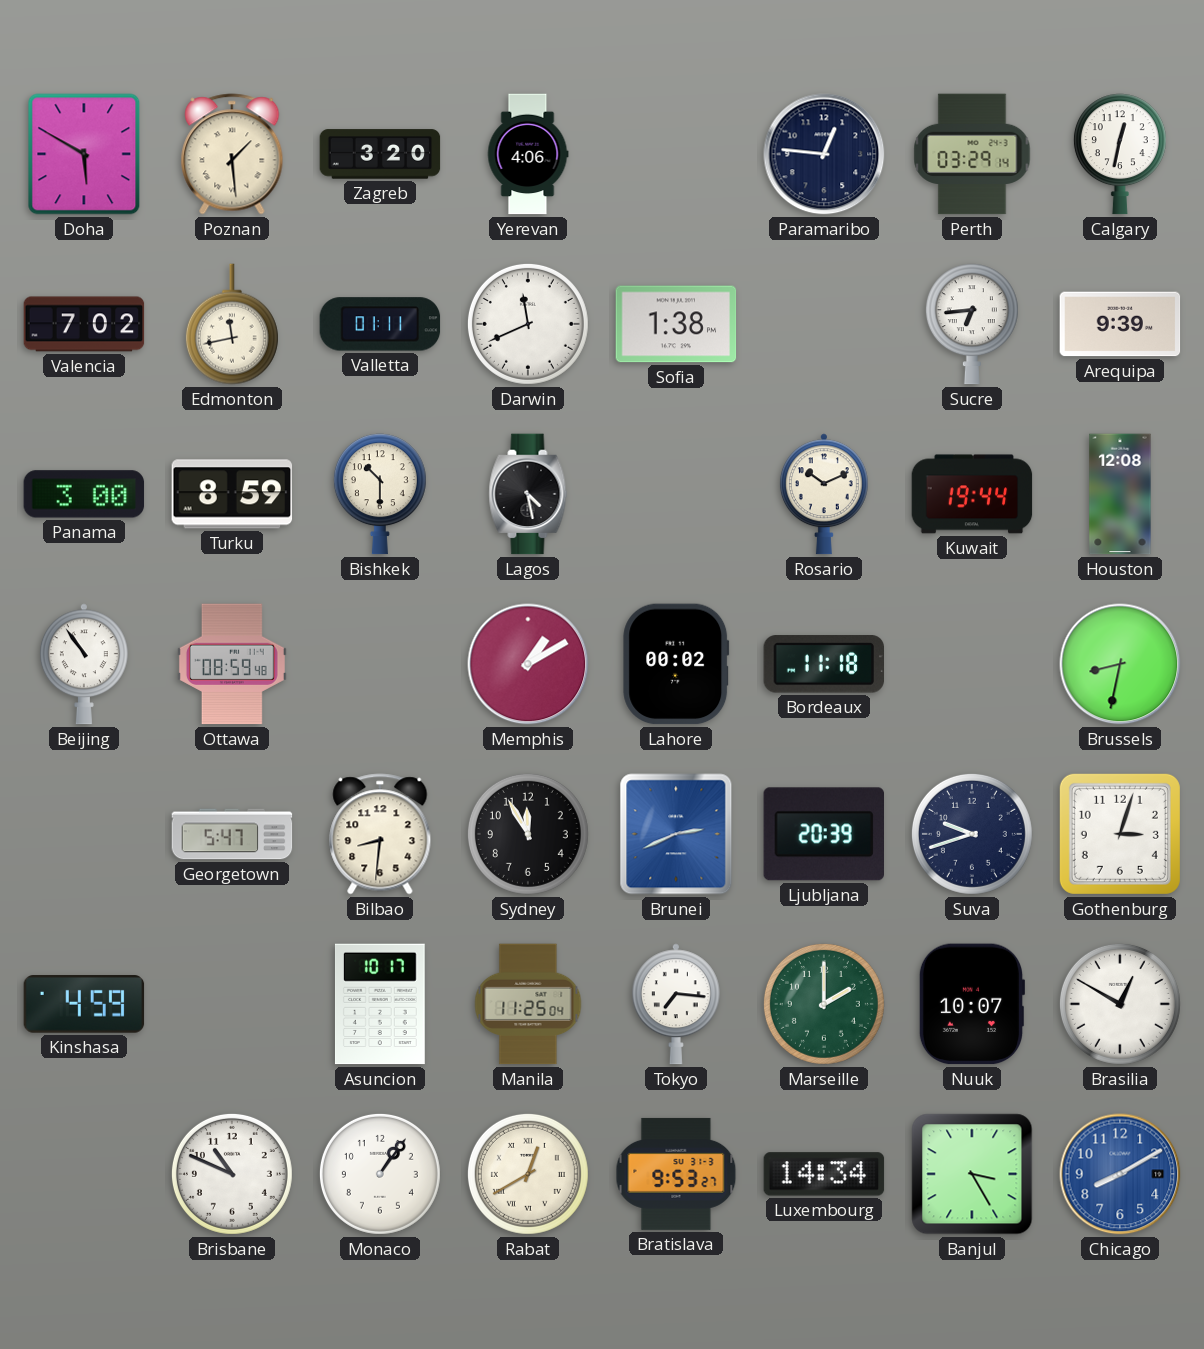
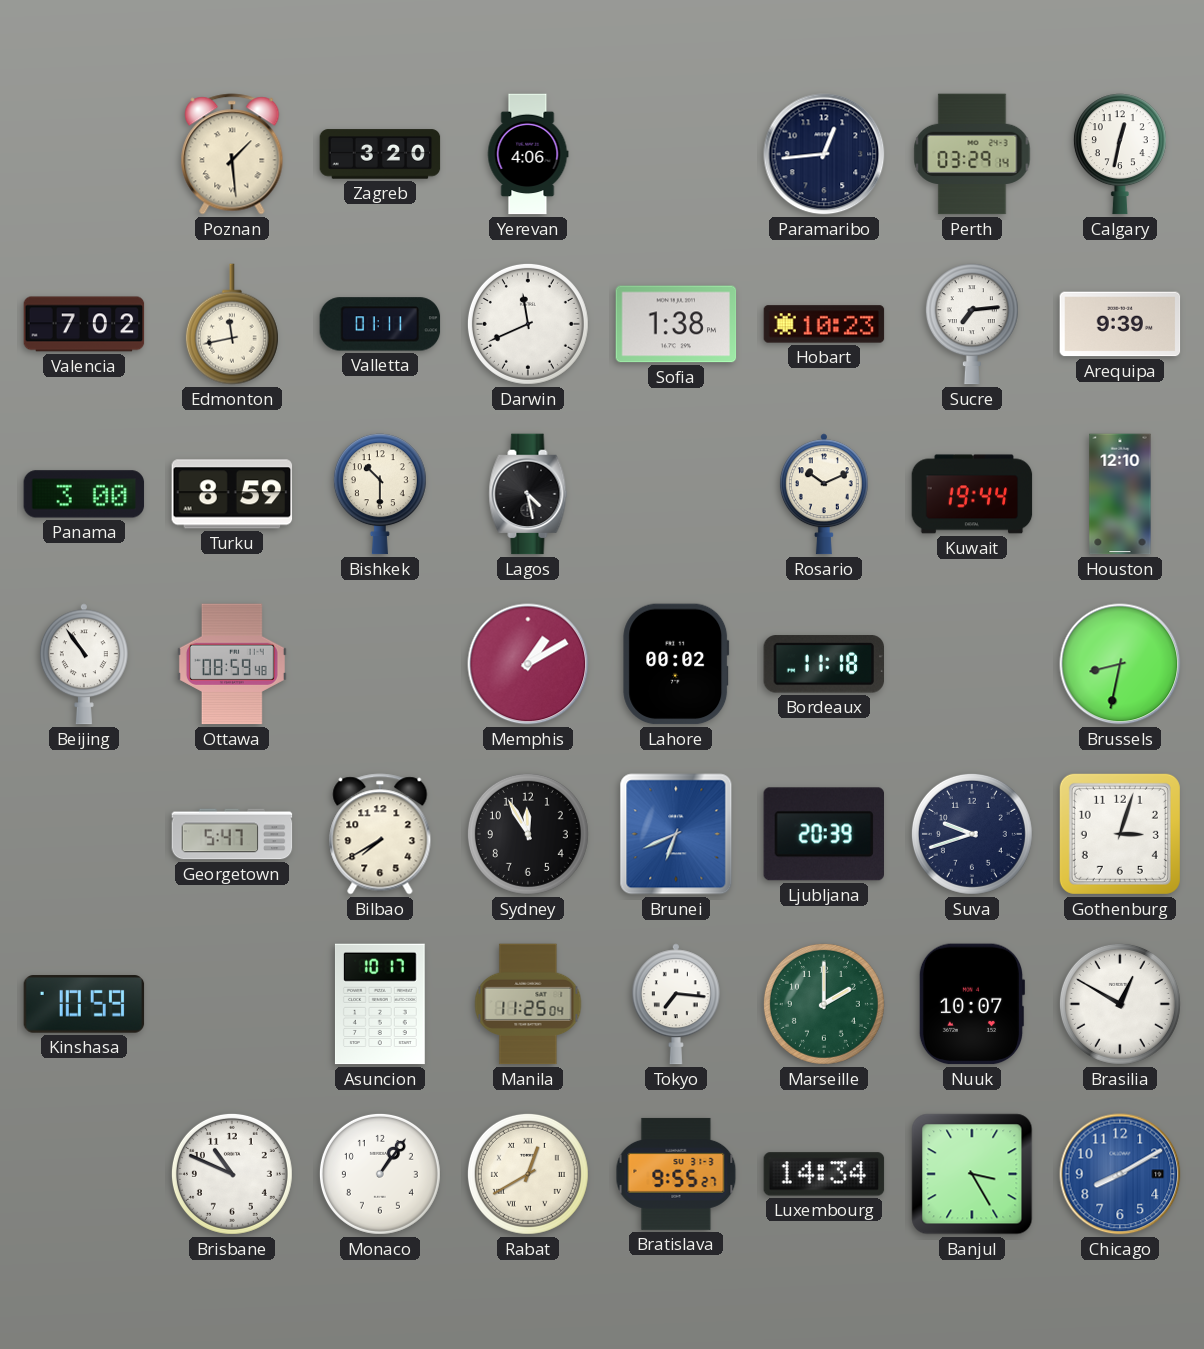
Doha: 5:50 -> none
Paramaribo: 12:46 -> 12:44
Hobart: none -> 10:23
Sucre: 6:44 -> 7:14
Houston: 12:08 -> 12:10
Bilbao: 8:31 -> 7:40
Brunei: 2:41 -> 6:41
Kinshasa: 4:59 -> 10:59
Bratislava: 9:53 -> 9:55
